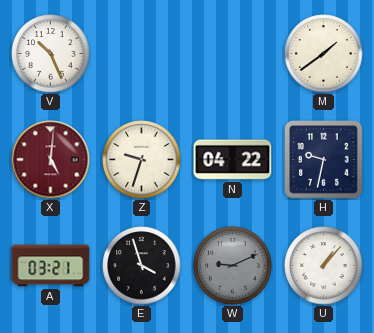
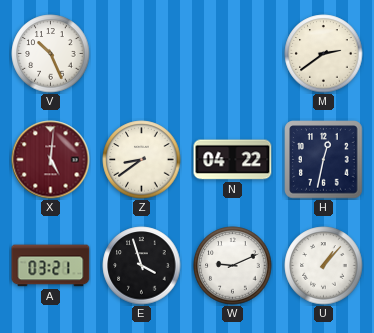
M: 1:39 -> 2:39
Z: 9:33 -> 8:39
H: 9:32 -> 12:32
W dial: grey -> white
